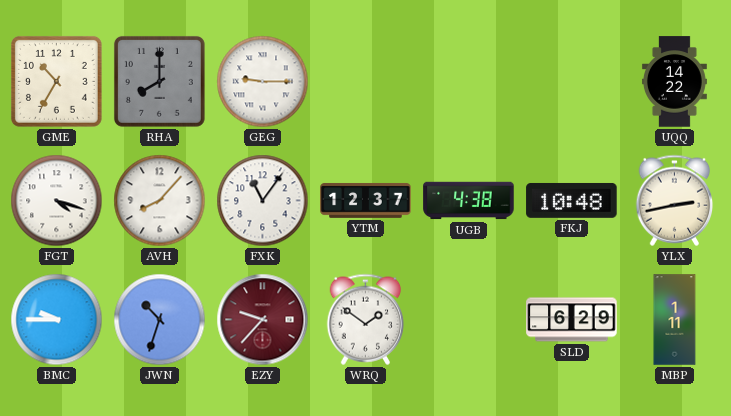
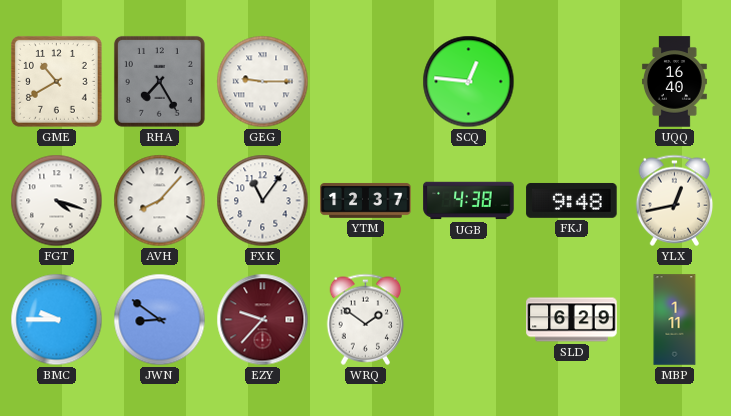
GME: 10:35 -> 10:40
RHA: 8:00 -> 7:25
SCQ: none -> 12:46
UQQ: 14:22 -> 16:40
FKJ: 10:48 -> 9:48
YLX: 2:43 -> 12:43
JWN: 10:33 -> 8:51
